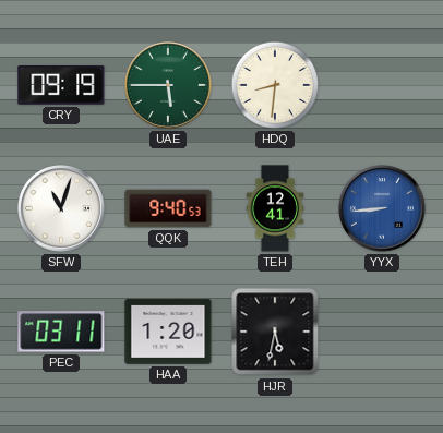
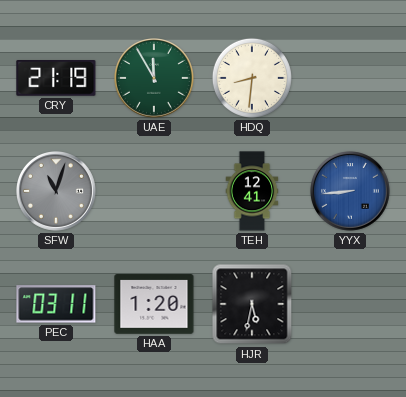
CRY: 09:19 -> 21:19
UAE: 5:45 -> 11:55
SFW dial: white -> grey
QQK: 9:40 -> none
